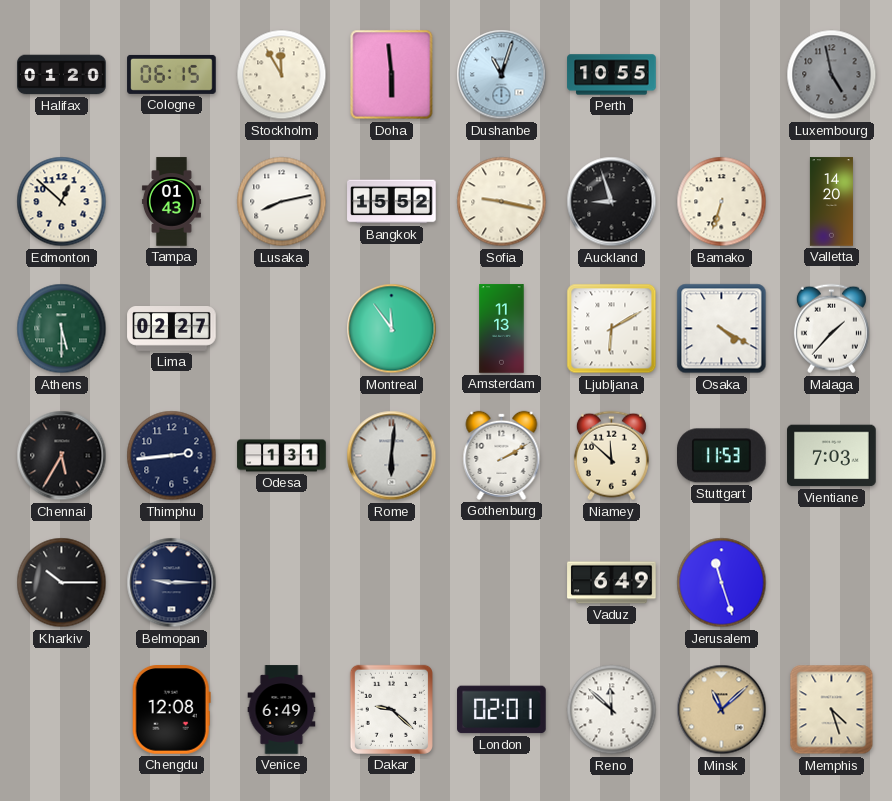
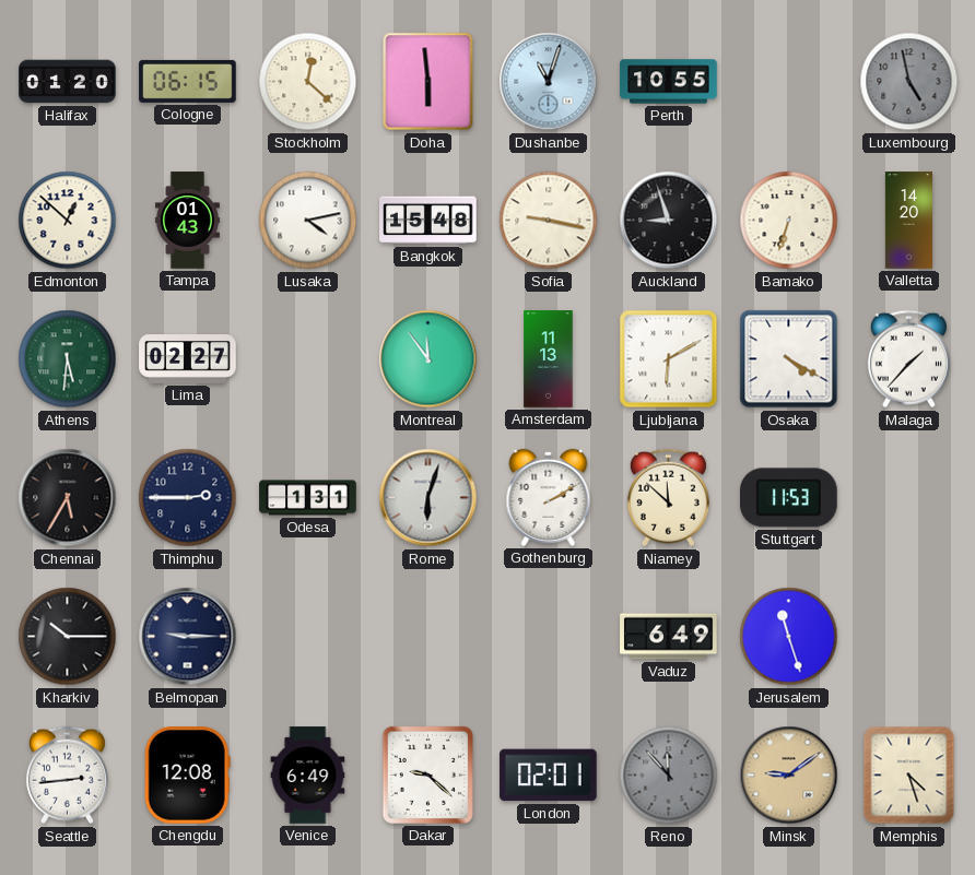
Stockholm: 11:55 -> 12:22
Lusaka: 8:13 -> 4:13
Bangkok: 15:52 -> 15:48
Athens: 5:30 -> 5:31
Thimphu: 2:44 -> 2:45
Rome: 6:01 -> 6:03
Vientiane: 7:03 -> none
Seattle: none -> 2:44
Reno: 11:52 -> 11:53
Reno dial: white -> grey
Minsk: 11:08 -> 9:09
